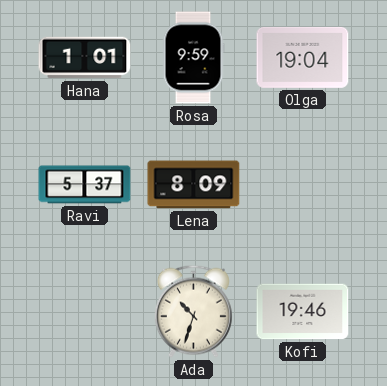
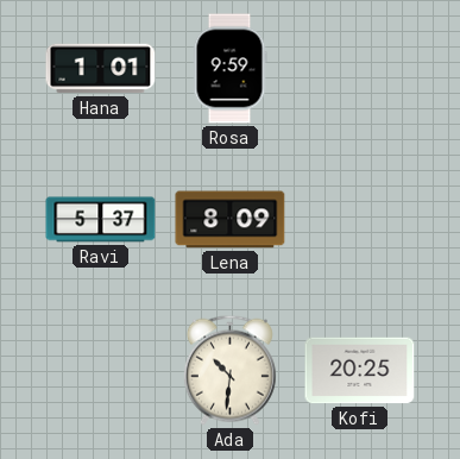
Olga: 19:04 -> none
Ada: 10:33 -> 10:31
Kofi: 19:46 -> 20:25
